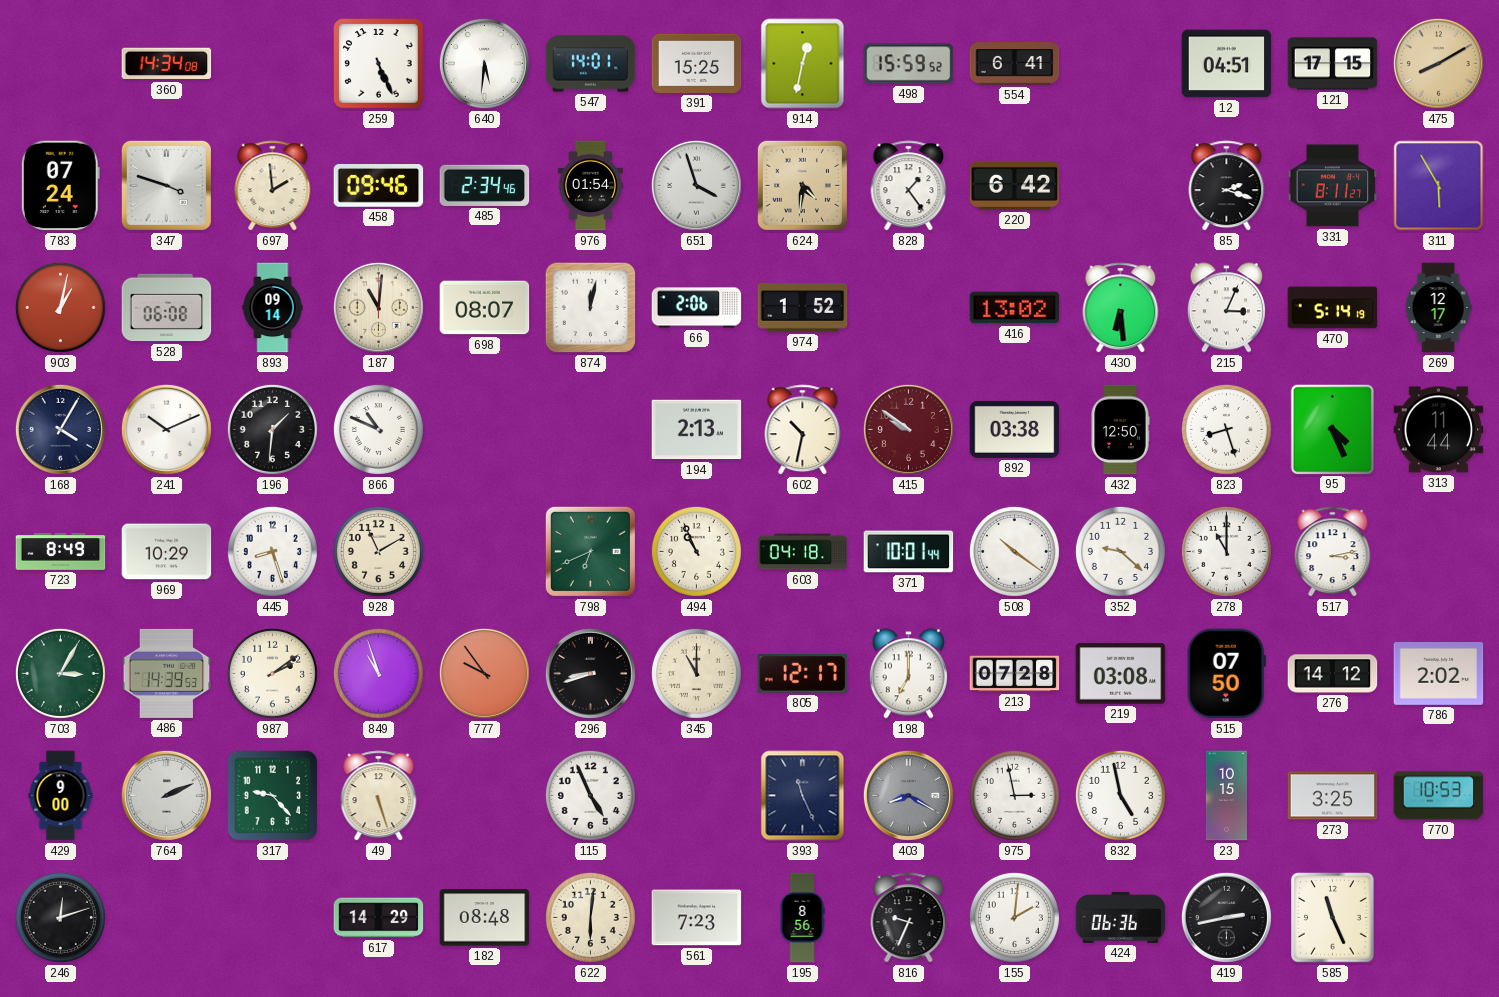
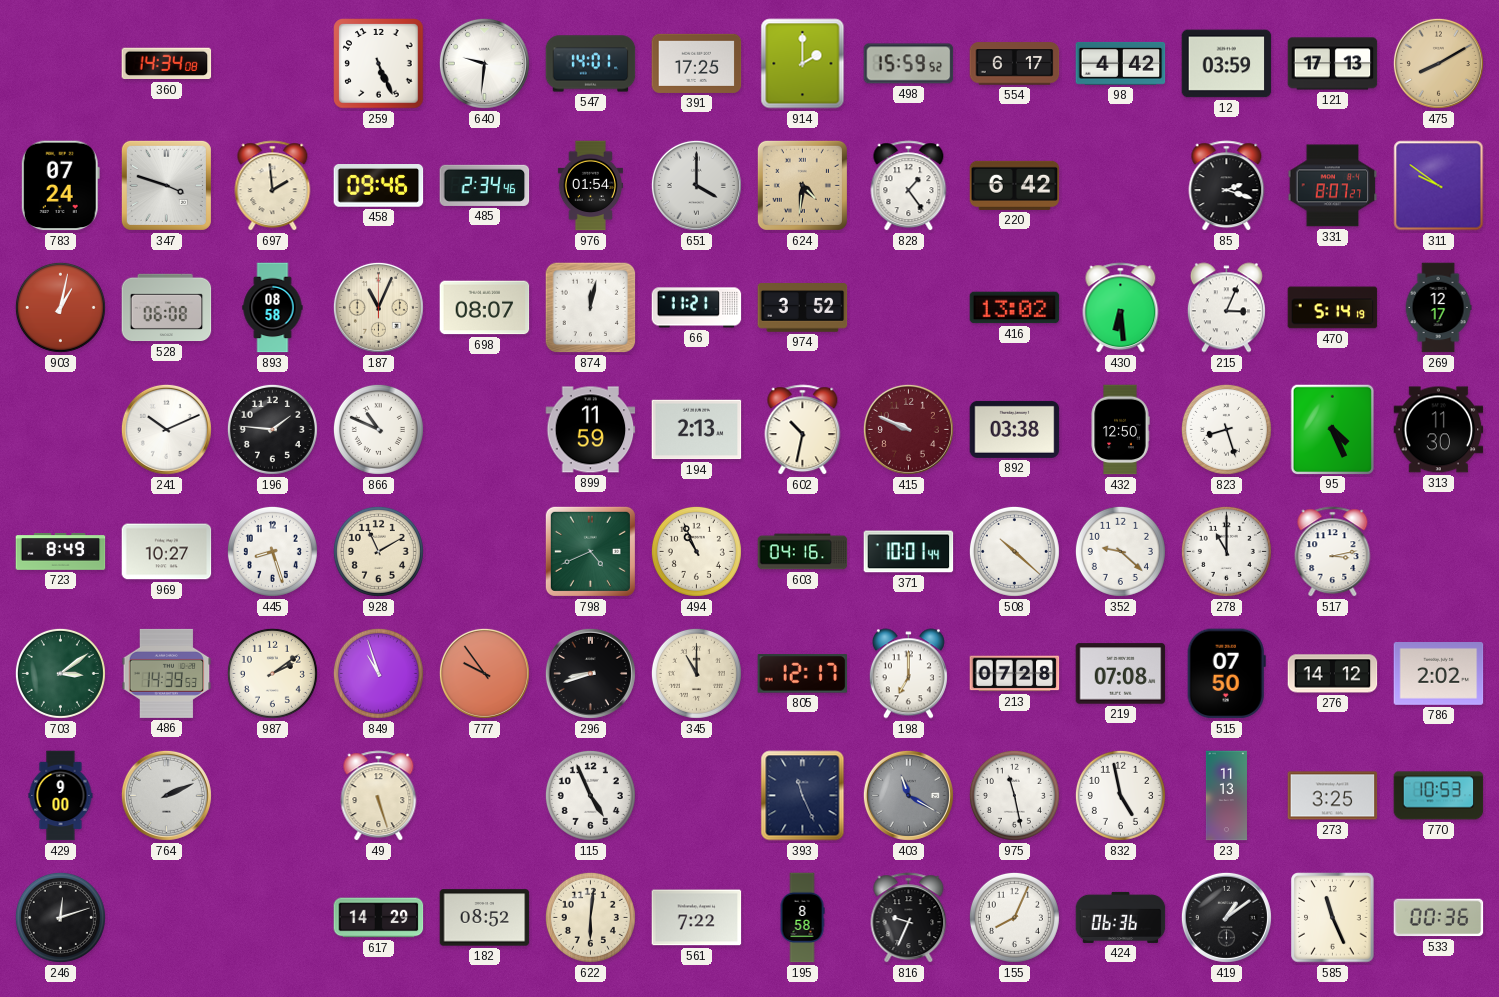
640: 5:31 -> 9:31
391: 15:25 -> 17:25
914: 12:32 -> 2:00
554: 6:41 -> 6:17
98: none -> 4:42
12: 04:51 -> 03:59
121: 17:15 -> 17:13
651: 3:57 -> 4:00
331: 8:11 -> 8:07
311: 5:55 -> 9:51
893: 09:14 -> 08:58
187: 11:01 -> 11:04
66: 2:06 -> 11:21
974: 1:52 -> 3:52
168: 4:05 -> none
196: 1:31 -> 1:46
899: none -> 11:59
415: 9:51 -> 9:49
313: 11:44 -> 11:30
969: 10:29 -> 10:27
798: 6:41 -> 4:41
603: 04:18 -> 04:16
508: 10:21 -> 10:22
703: 3:05 -> 3:09
219: 03:08 -> 07:08
317: 9:23 -> none
403: 8:20 -> 11:20
975: 2:58 -> 11:28
23: 10:15 -> 11:13
182: 08:48 -> 08:52
561: 7:23 -> 7:22
195: 8:56 -> 8:58
155: 2:01 -> 8:04
419: 2:43 -> 1:09
533: none -> 00:36
